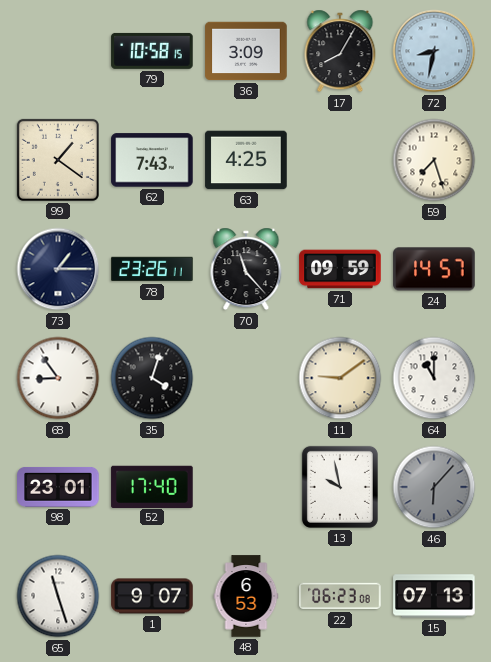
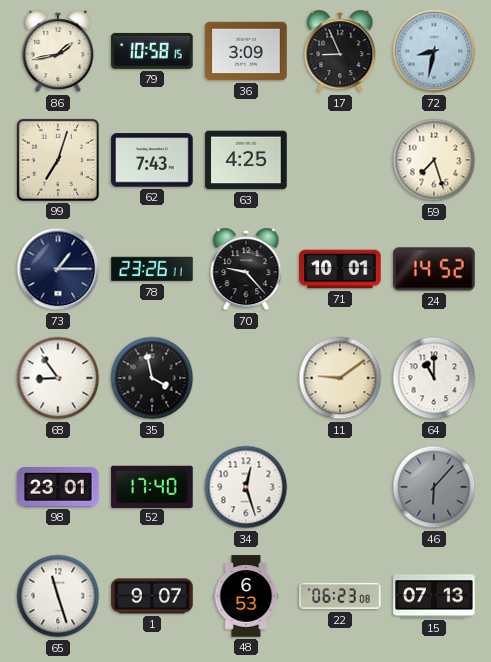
86: none -> 1:43
17: 8:05 -> 8:56
99: 1:21 -> 7:03
70: 11:23 -> 9:23
71: 09:59 -> 10:01
24: 14:57 -> 14:52
35: 4:03 -> 3:58
34: none -> 12:27
13: 9:58 -> none
